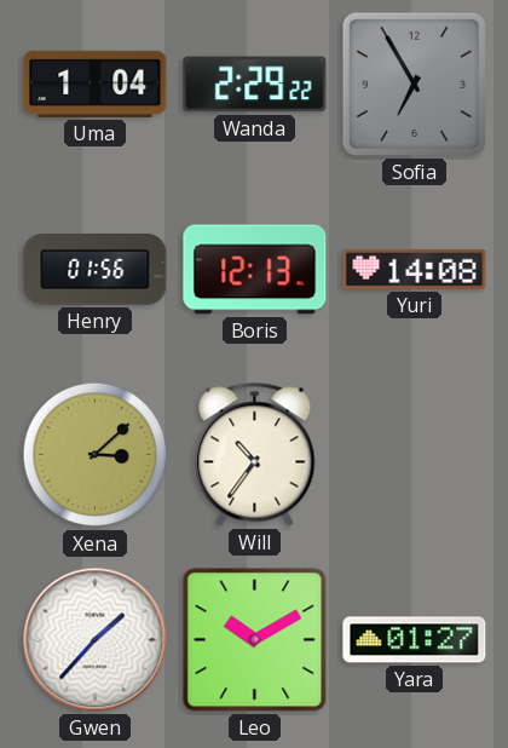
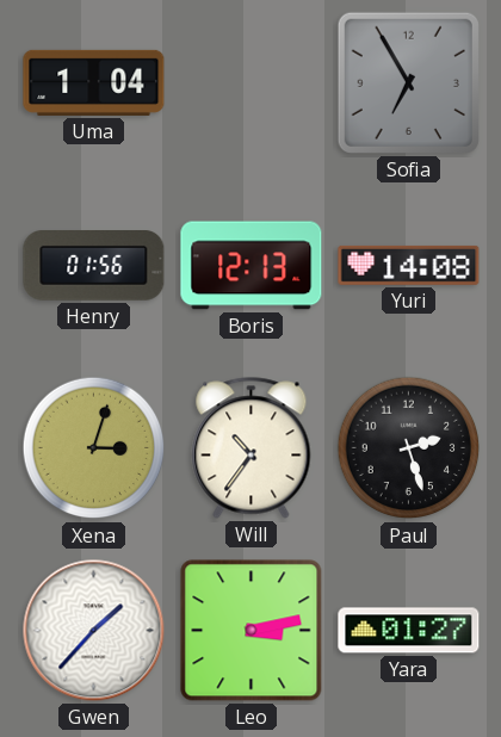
Wanda: 2:29 -> none
Xena: 3:08 -> 3:03
Paul: none -> 2:27
Leo: 10:10 -> 3:13
